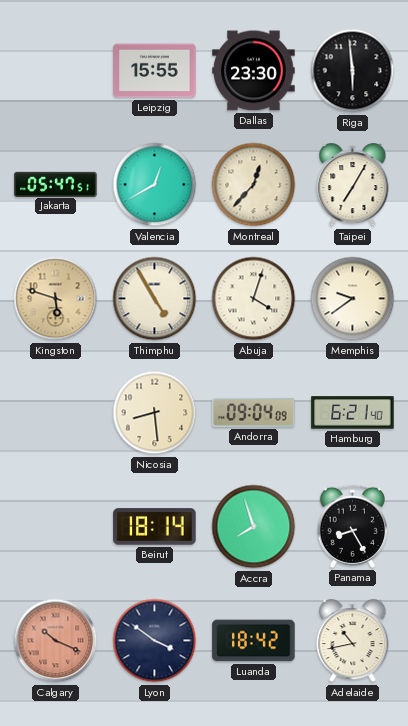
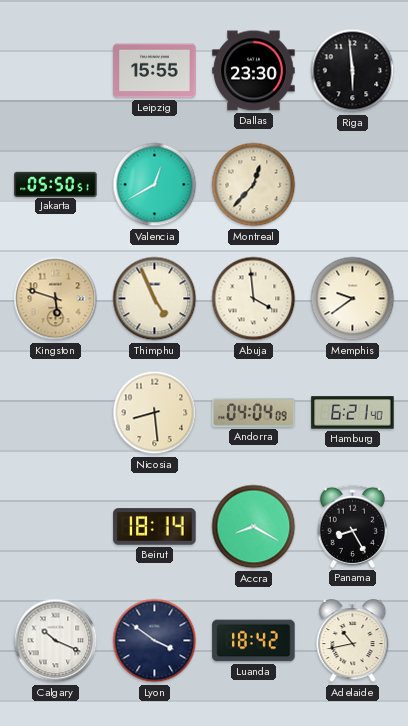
Jakarta: 05:47 -> 05:50
Taipei: 7:05 -> none
Thimphu: 4:55 -> 4:56
Abuja: 4:03 -> 3:59
Andorra: 09:04 -> 04:04
Accra: 7:57 -> 8:20
Calgary dial: salmon -> white
